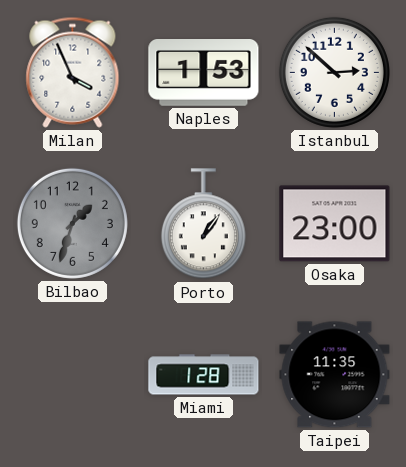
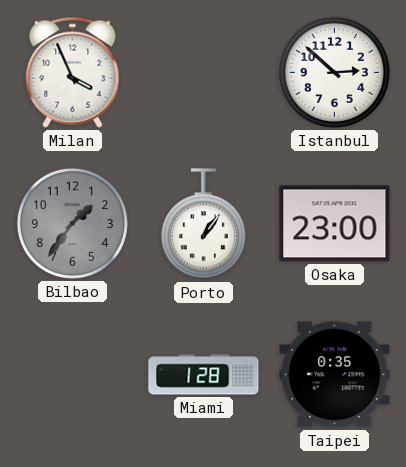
Naples: 1:53 -> none
Bilbao: 1:33 -> 1:36
Taipei: 11:35 -> 0:35
